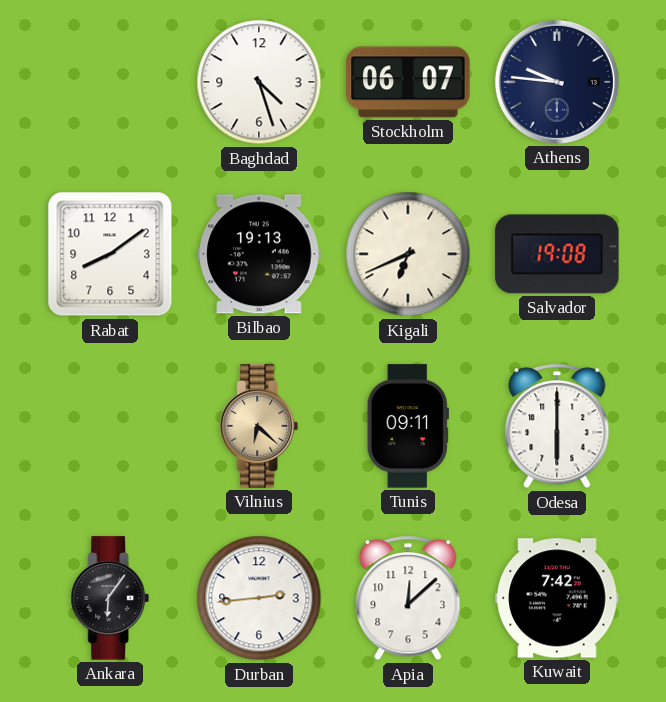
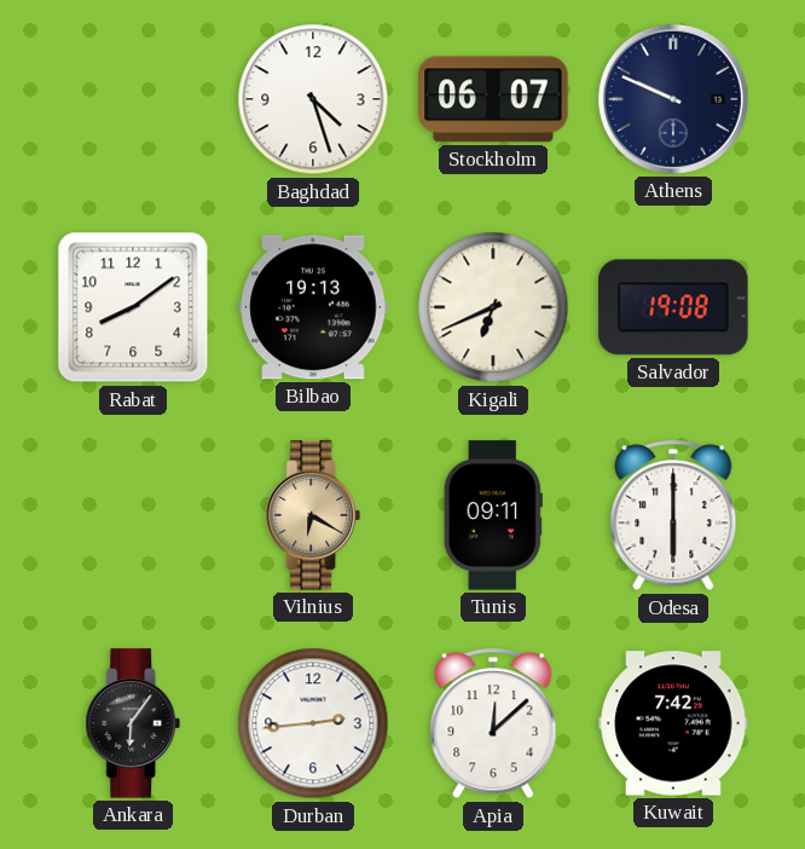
Athens: 9:46 -> 9:49
Vilnius: 6:22 -> 6:20
